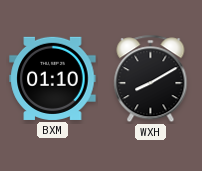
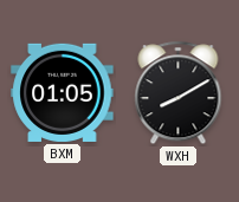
BXM: 01:10 -> 01:05
